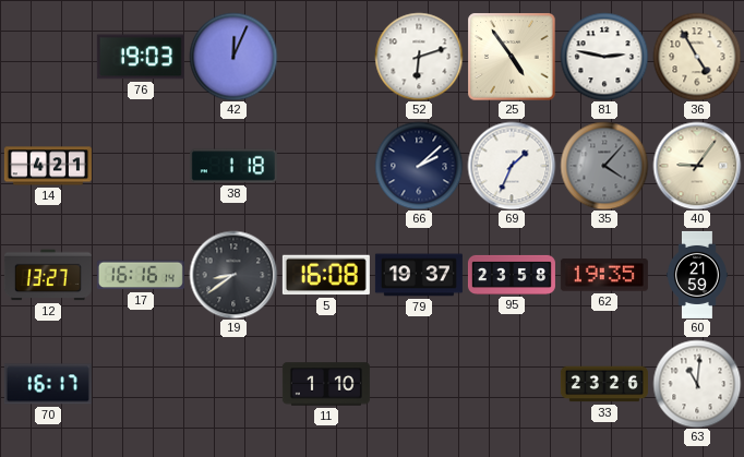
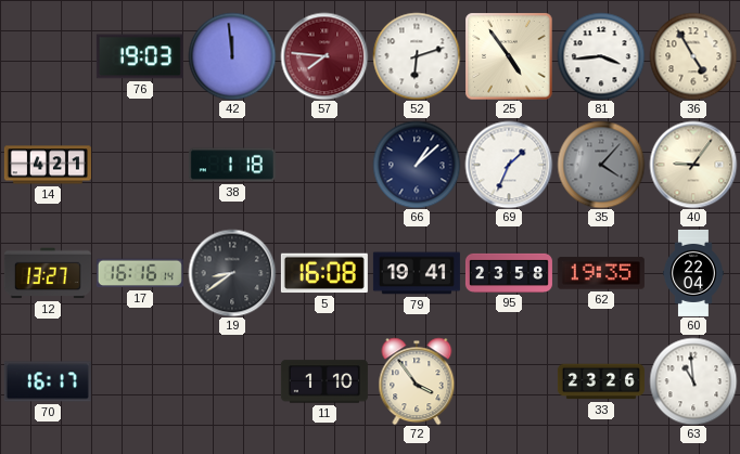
42: 12:04 -> 11:59
57: none -> 7:46
81: 2:47 -> 3:44
66: 2:08 -> 1:08
79: 19:37 -> 19:41
60: 21:59 -> 22:04
72: none -> 3:54
63: 11:01 -> 10:59
